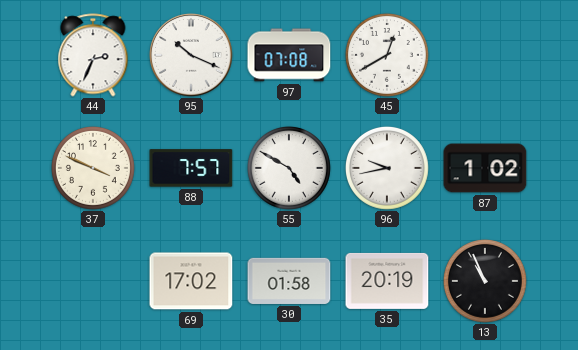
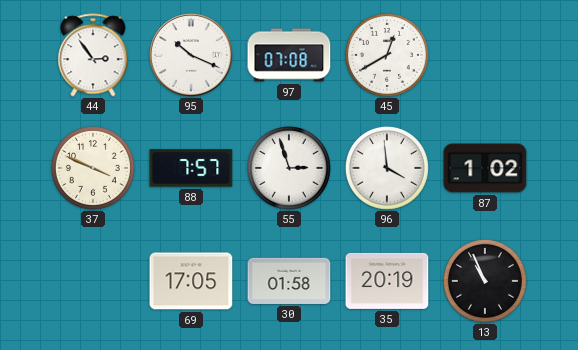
44: 2:34 -> 2:54
55: 4:50 -> 2:57
96: 9:43 -> 3:59
69: 17:02 -> 17:05
